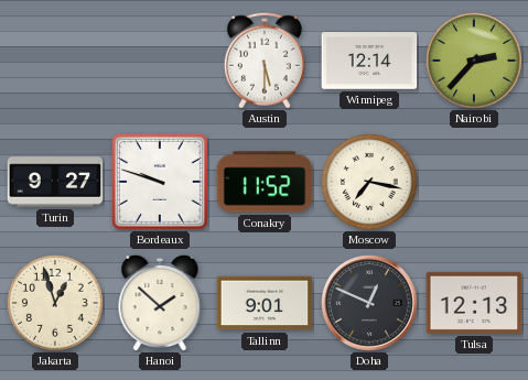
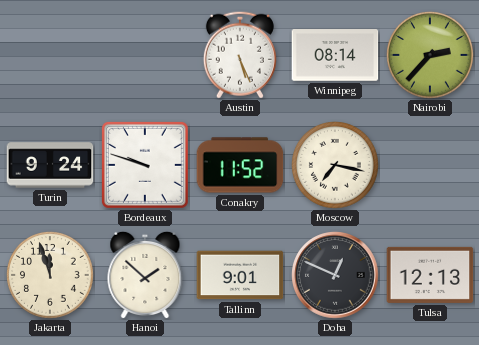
Austin: 5:30 -> 5:26
Winnipeg: 12:14 -> 08:14
Turin: 9:27 -> 9:24
Jakarta: 12:57 -> 11:57
